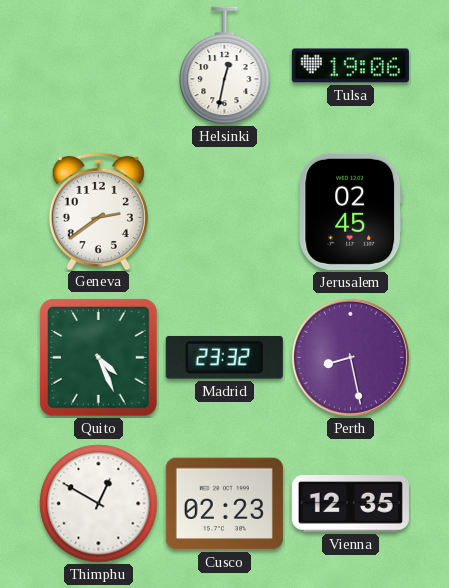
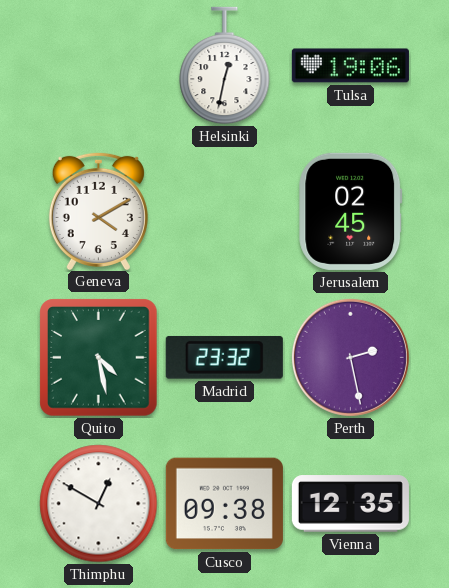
Geneva: 2:39 -> 4:10
Quito: 4:26 -> 4:28
Perth: 8:28 -> 2:28
Cusco: 02:23 -> 09:38
